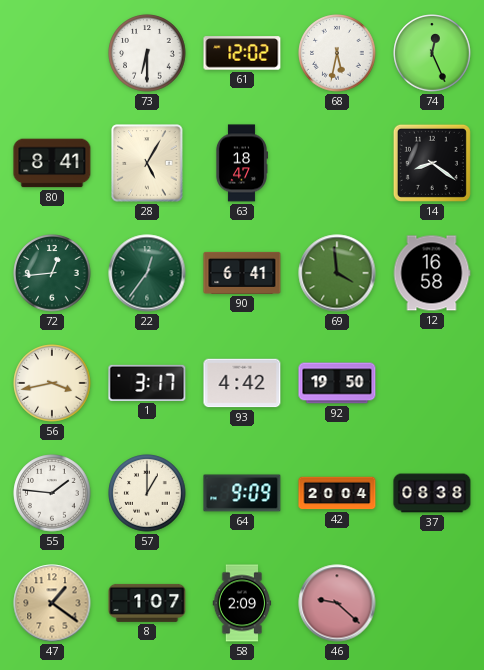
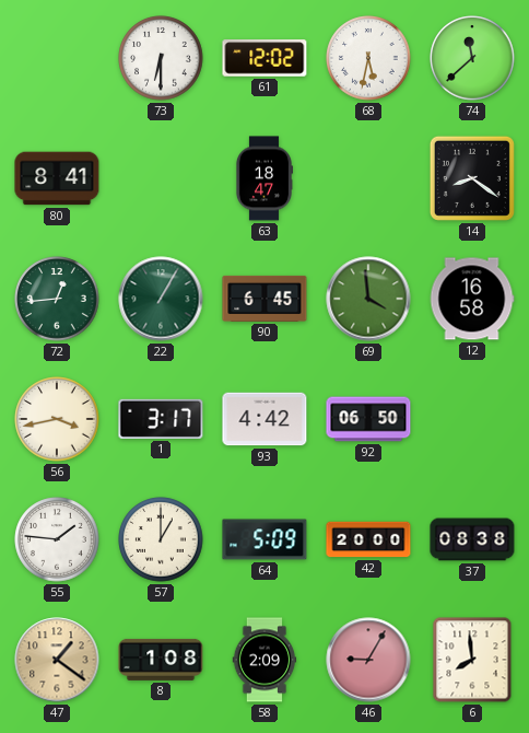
74: 12:26 -> 11:38
28: 5:05 -> none
22: 12:36 -> 1:05
90: 6:41 -> 6:45
92: 19:50 -> 06:50
64: 9:09 -> 5:09
42: 20:04 -> 20:00
8: 1:07 -> 1:08
46: 9:22 -> 9:05
6: none -> 7:59
